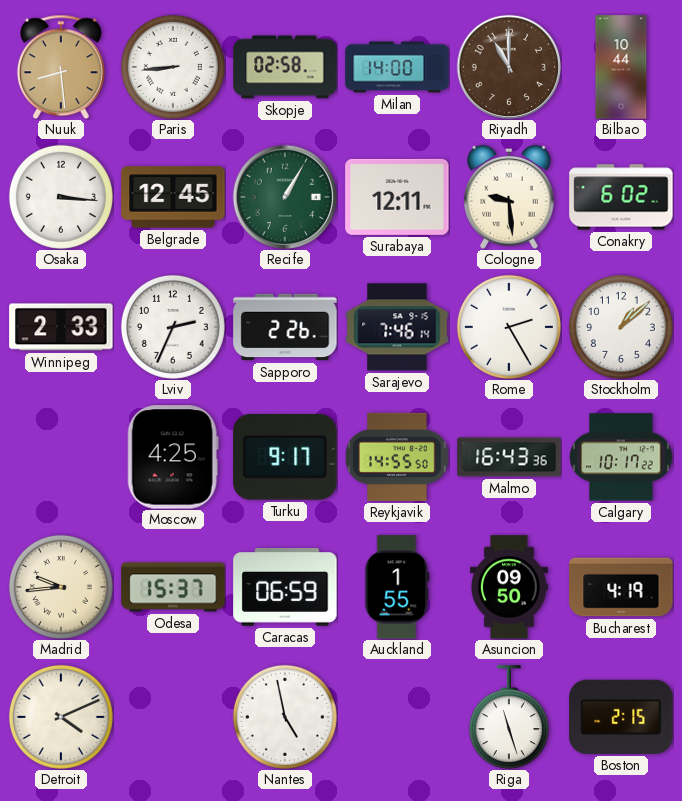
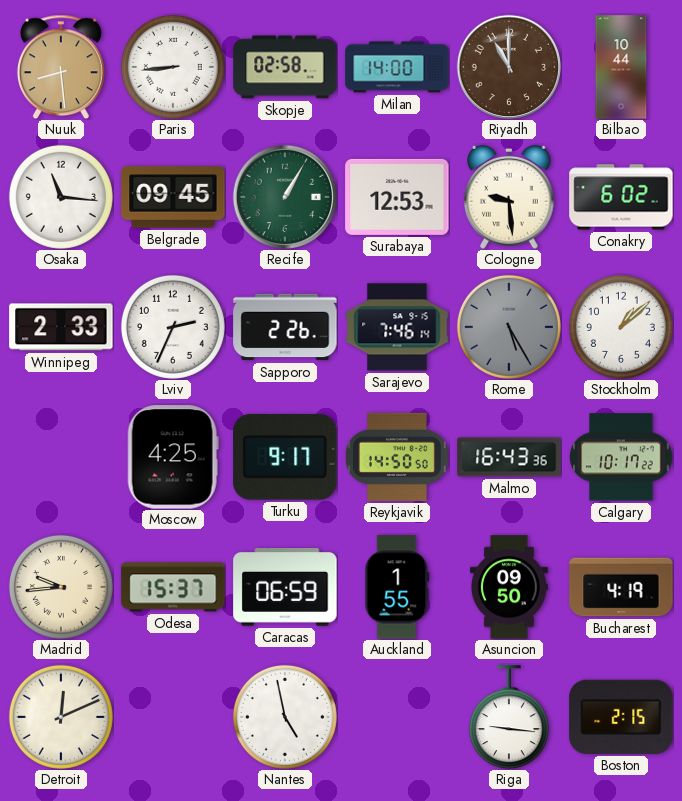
Osaka: 3:16 -> 11:16
Belgrade: 12:45 -> 09:45
Surabaya: 12:11 -> 12:53
Rome: 2:25 -> 5:25
Rome dial: white -> grey
Reykjavik: 14:55 -> 14:50
Detroit: 4:11 -> 12:11
Riga: 11:27 -> 9:16
